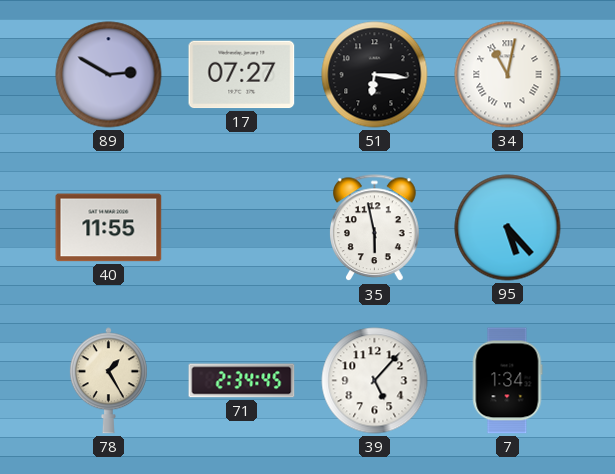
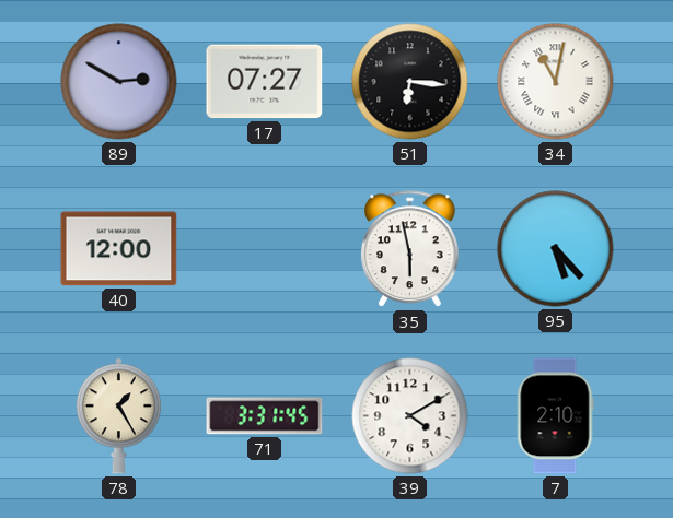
40: 11:55 -> 12:00
71: 2:34 -> 3:31
39: 5:07 -> 4:10
7: 1:34 -> 2:10
